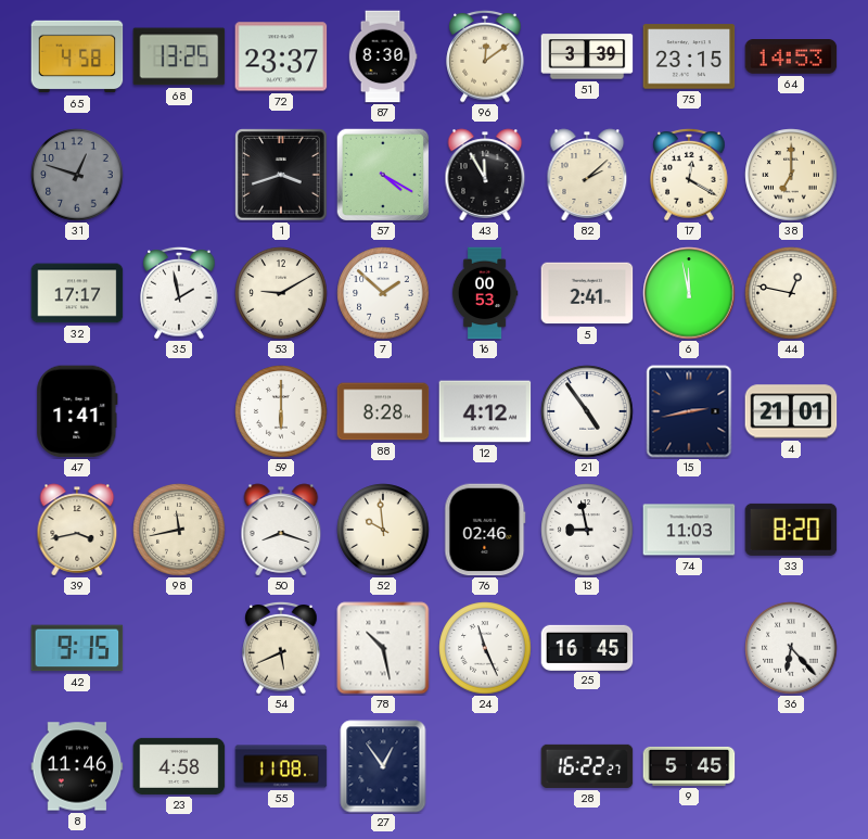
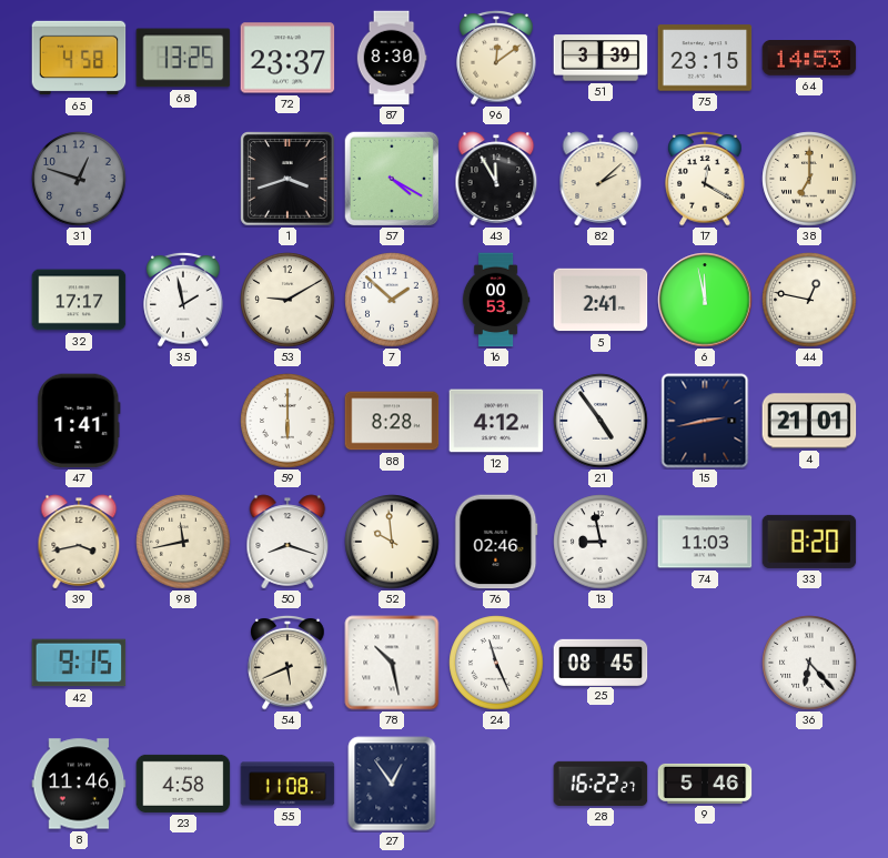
25: 16:45 -> 08:45
9: 5:45 -> 5:46
